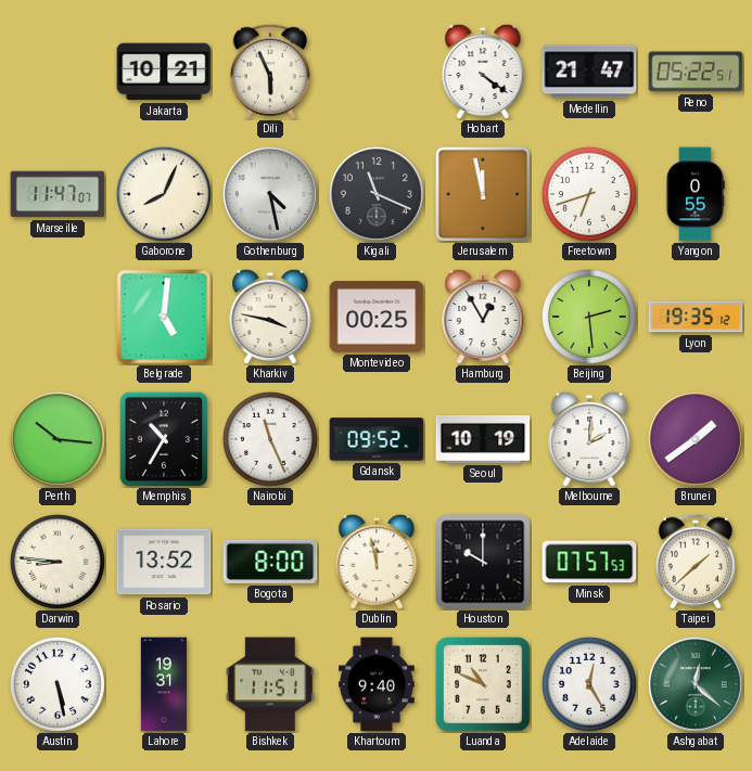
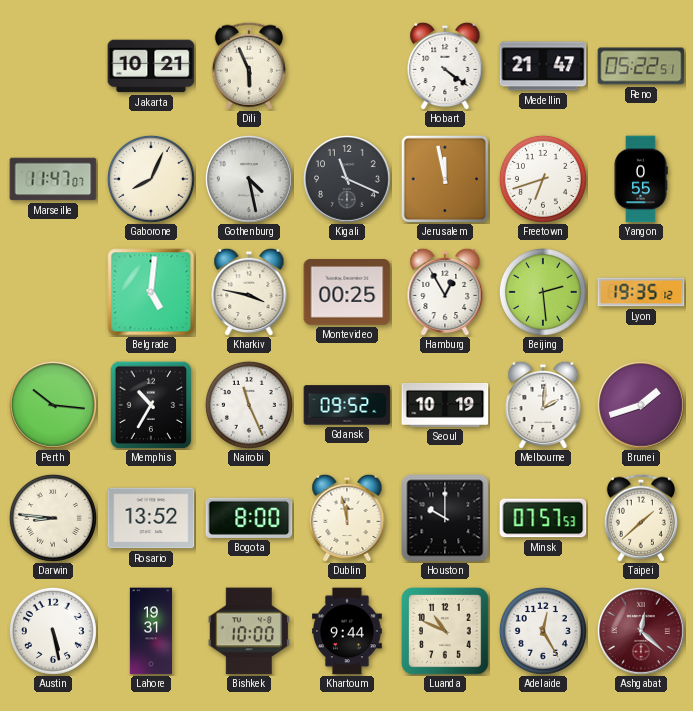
Brunei: 1:39 -> 1:42
Bishkek: 11:51 -> 10:00
Khartoum: 9:40 -> 9:44
Ashgabat dial: green -> burgundy
